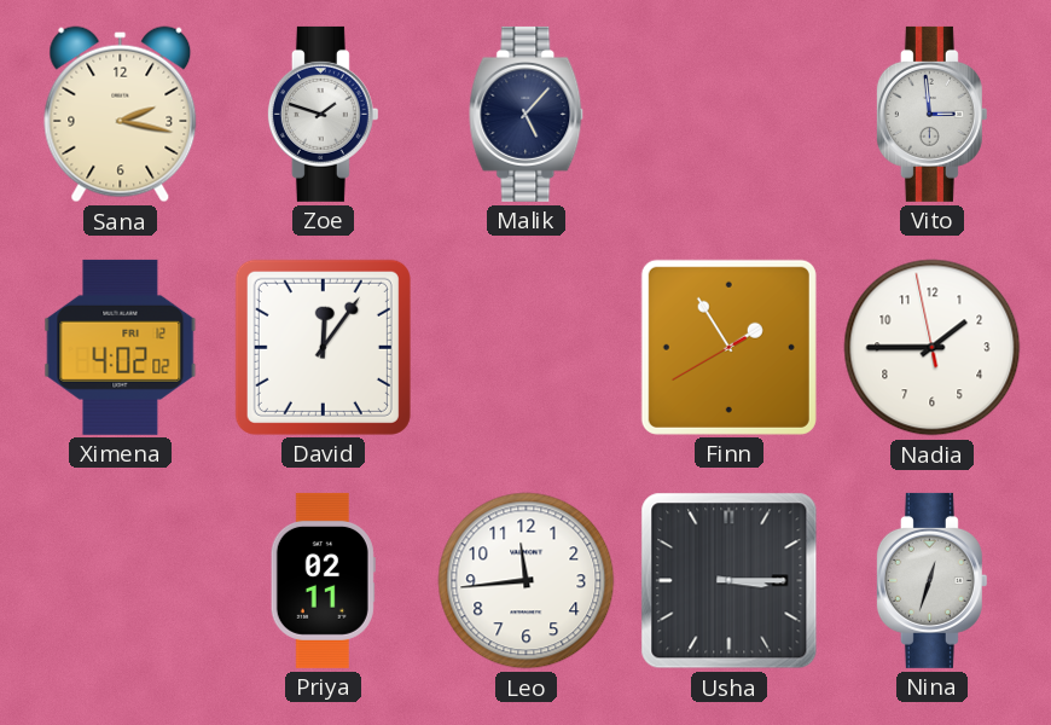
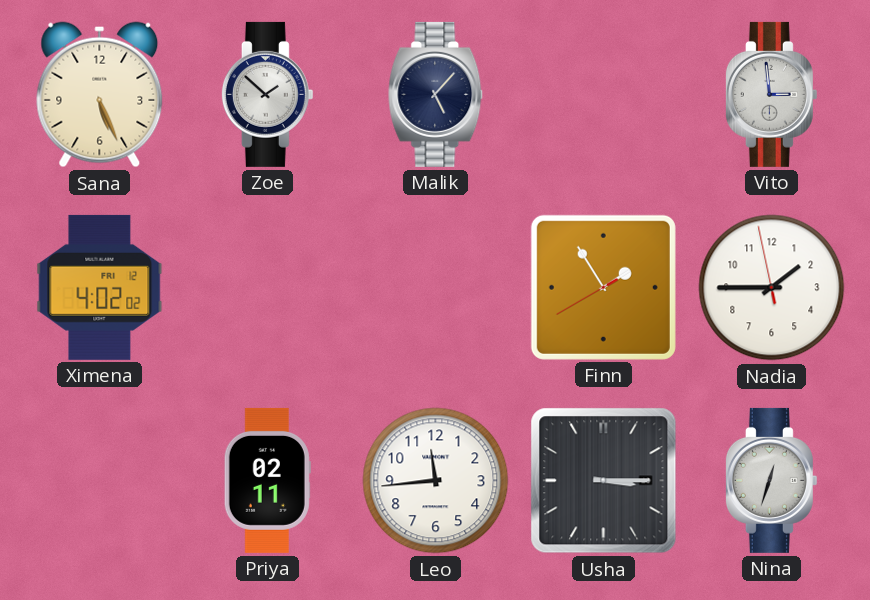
Sana: 2:17 -> 5:26
Zoe: 1:48 -> 1:52
David: 12:06 -> none
